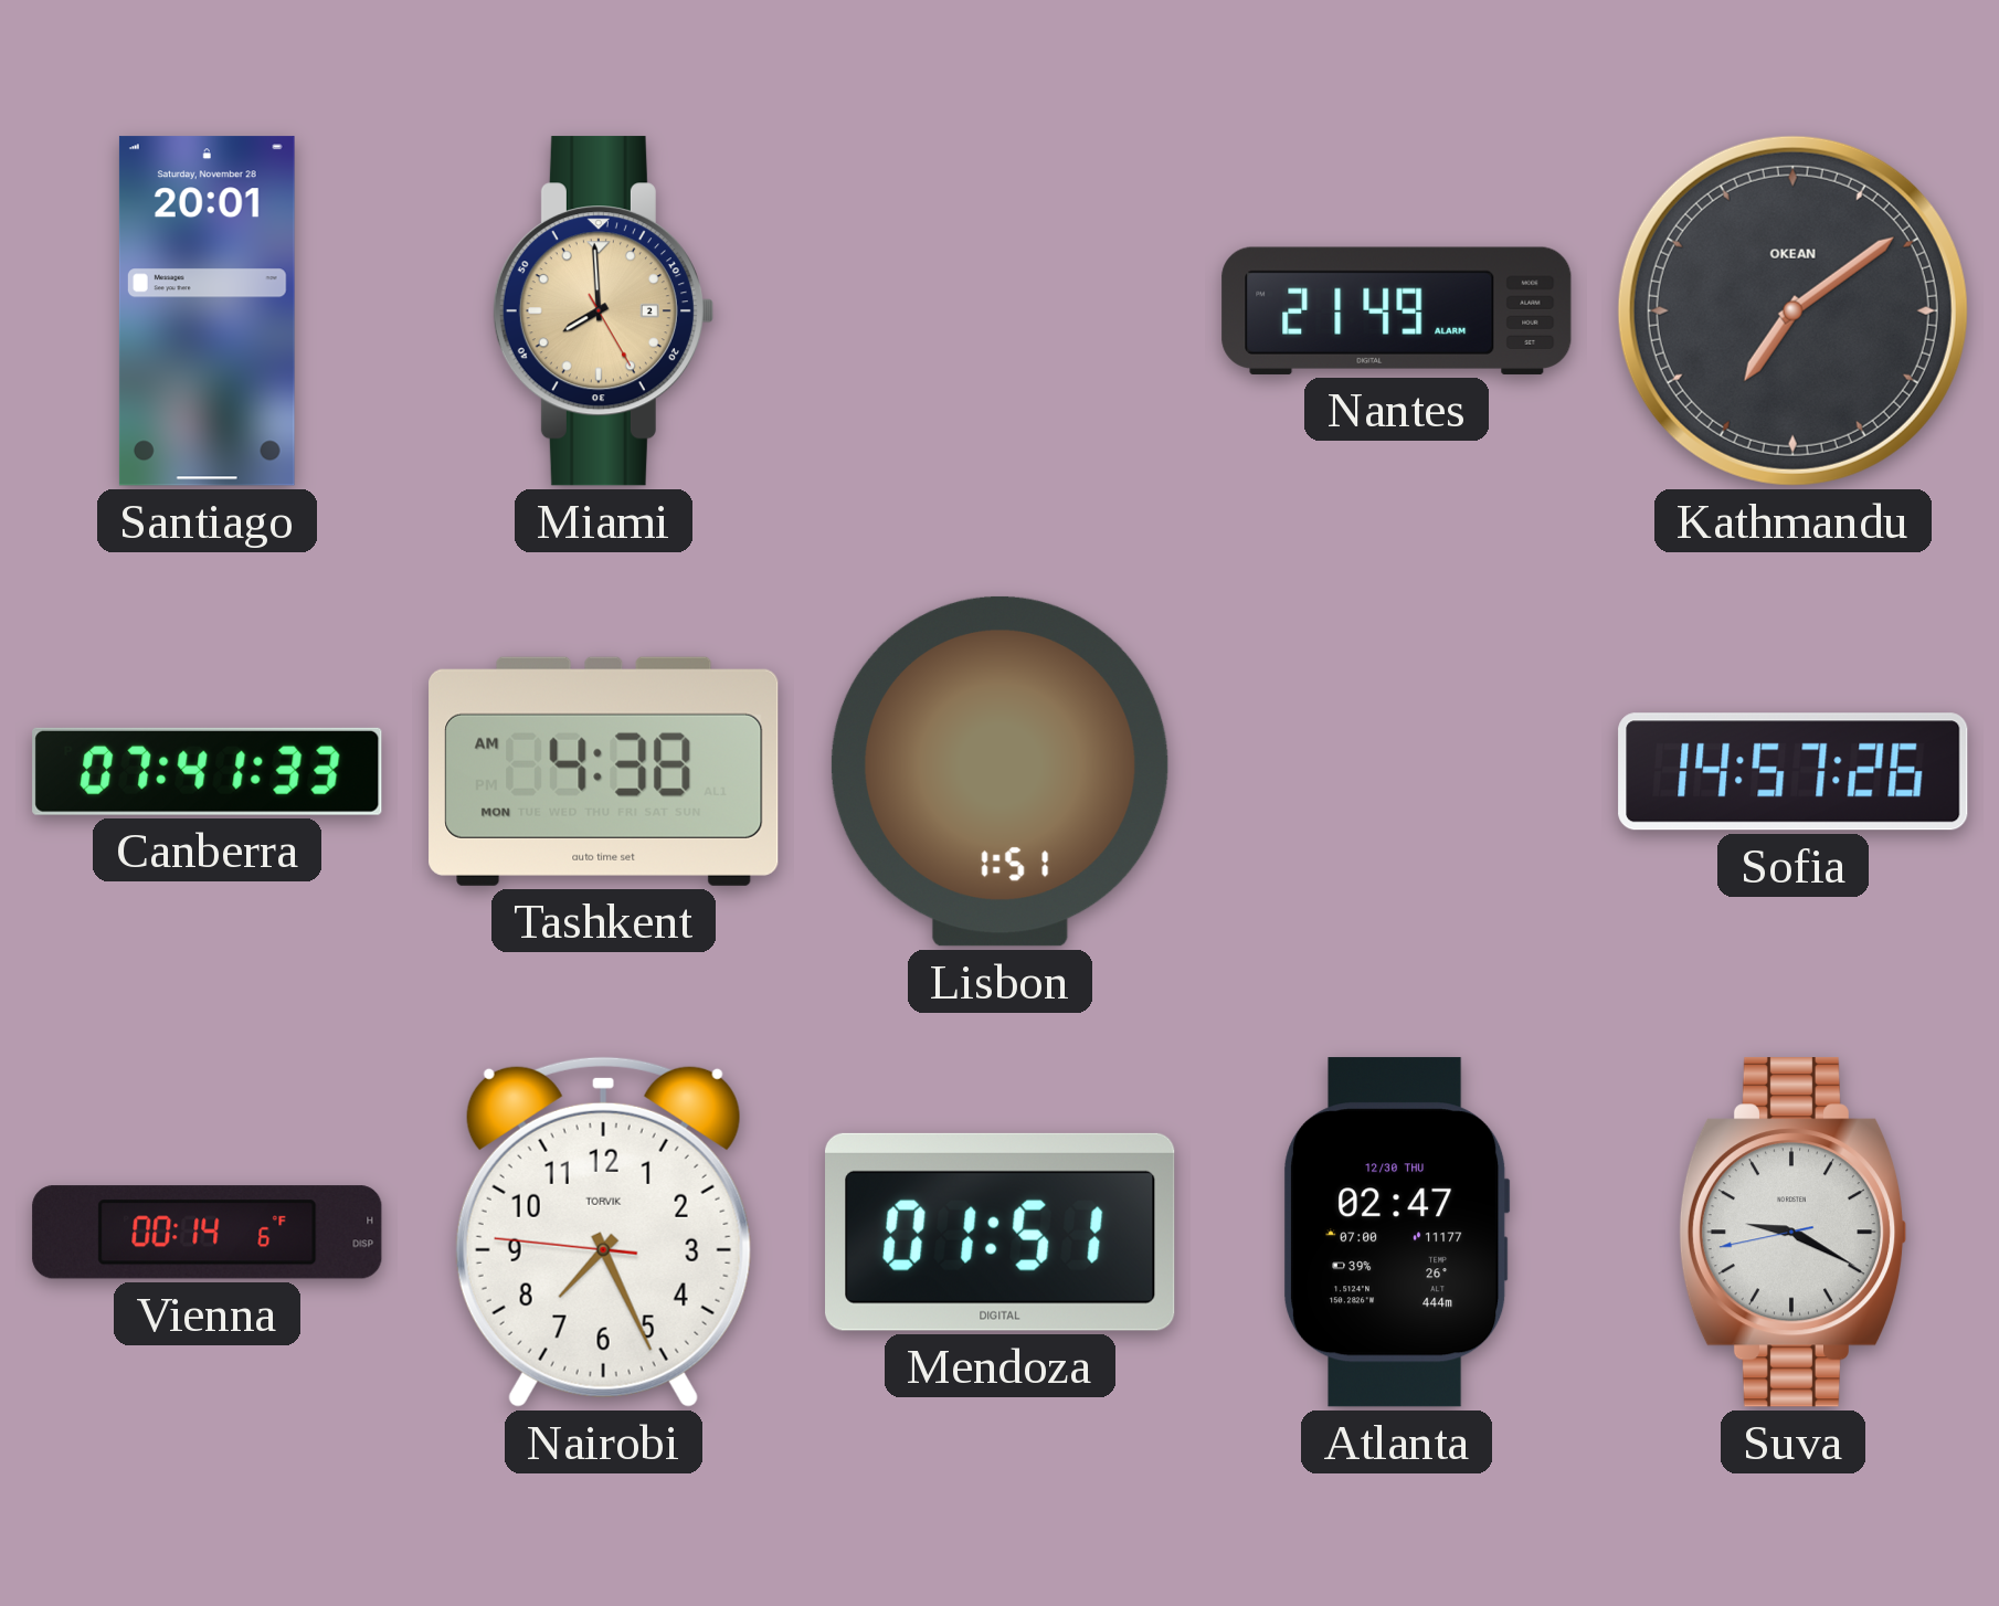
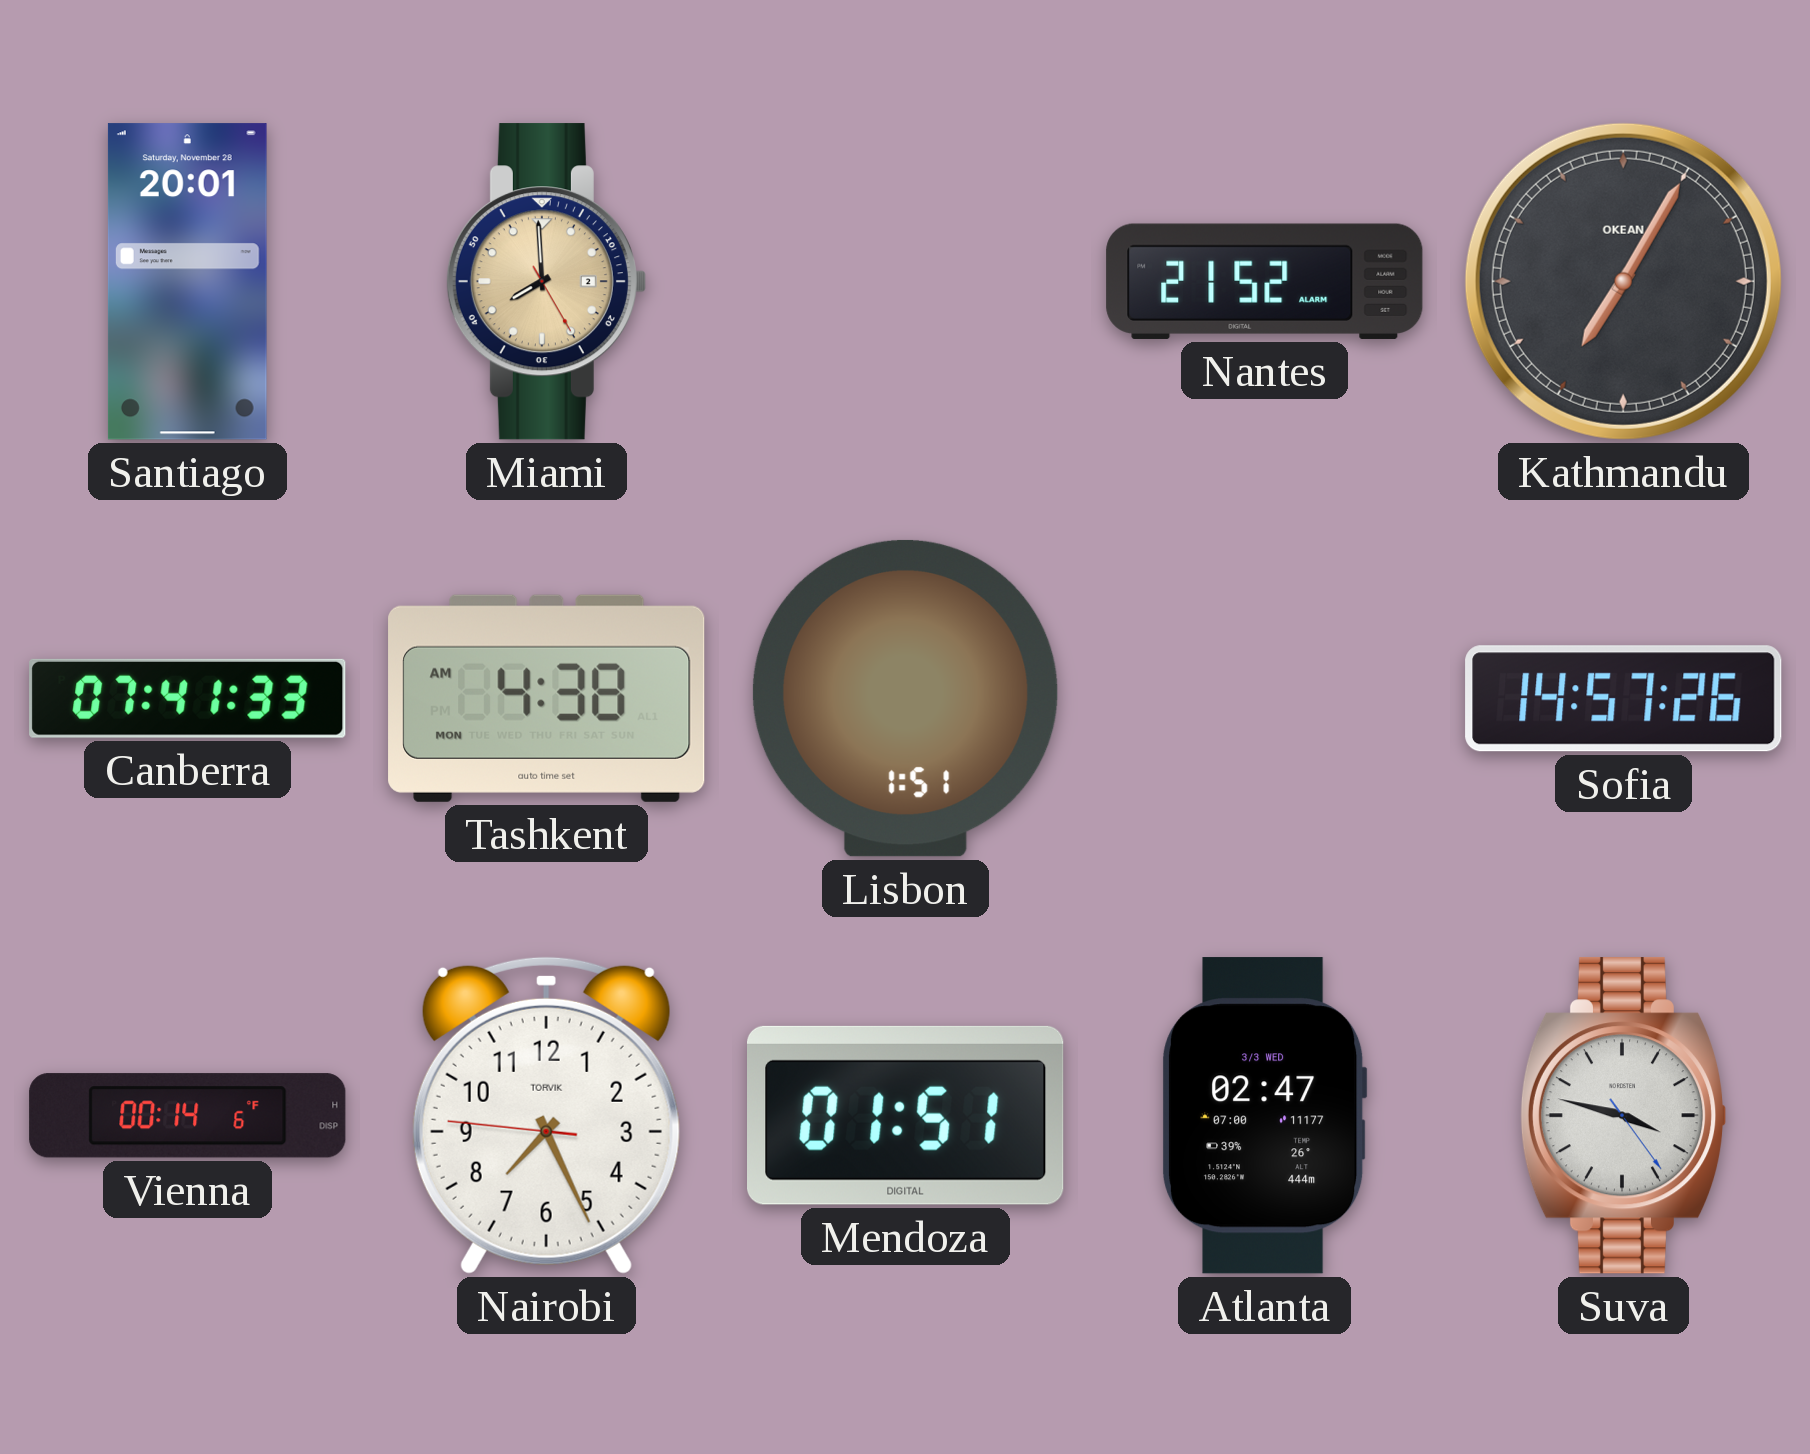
Nantes: 21:49 -> 21:52
Kathmandu: 7:09 -> 7:05
Atlanta date: 12/30 THU -> 3/3 WED
Suva: 9:19 -> 3:47
